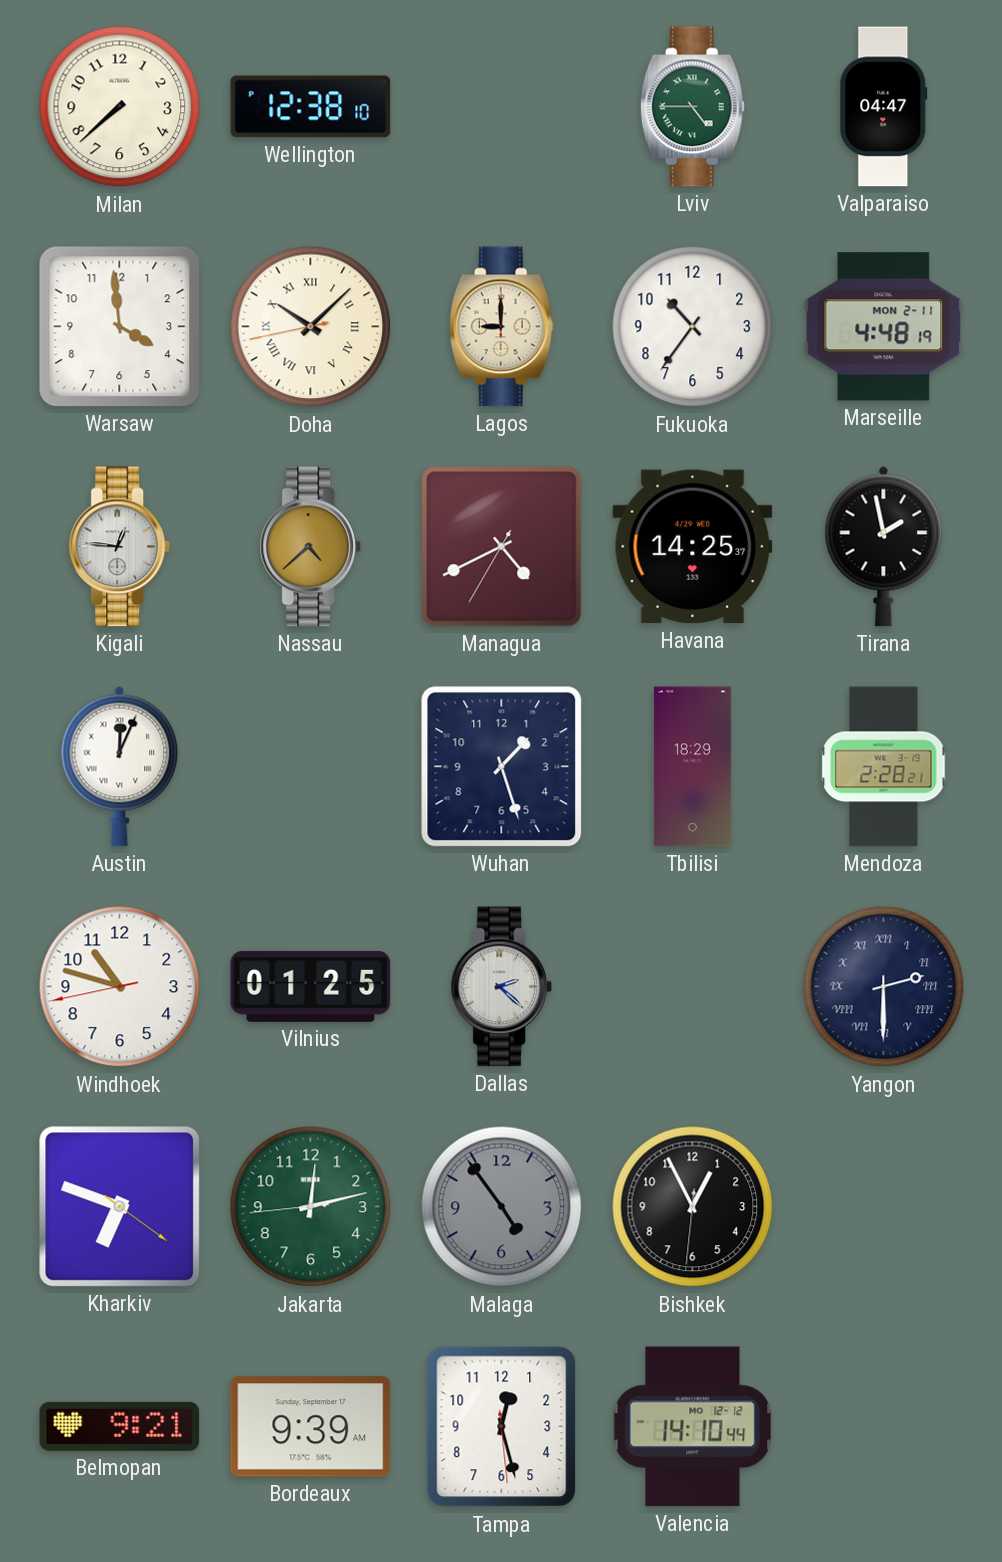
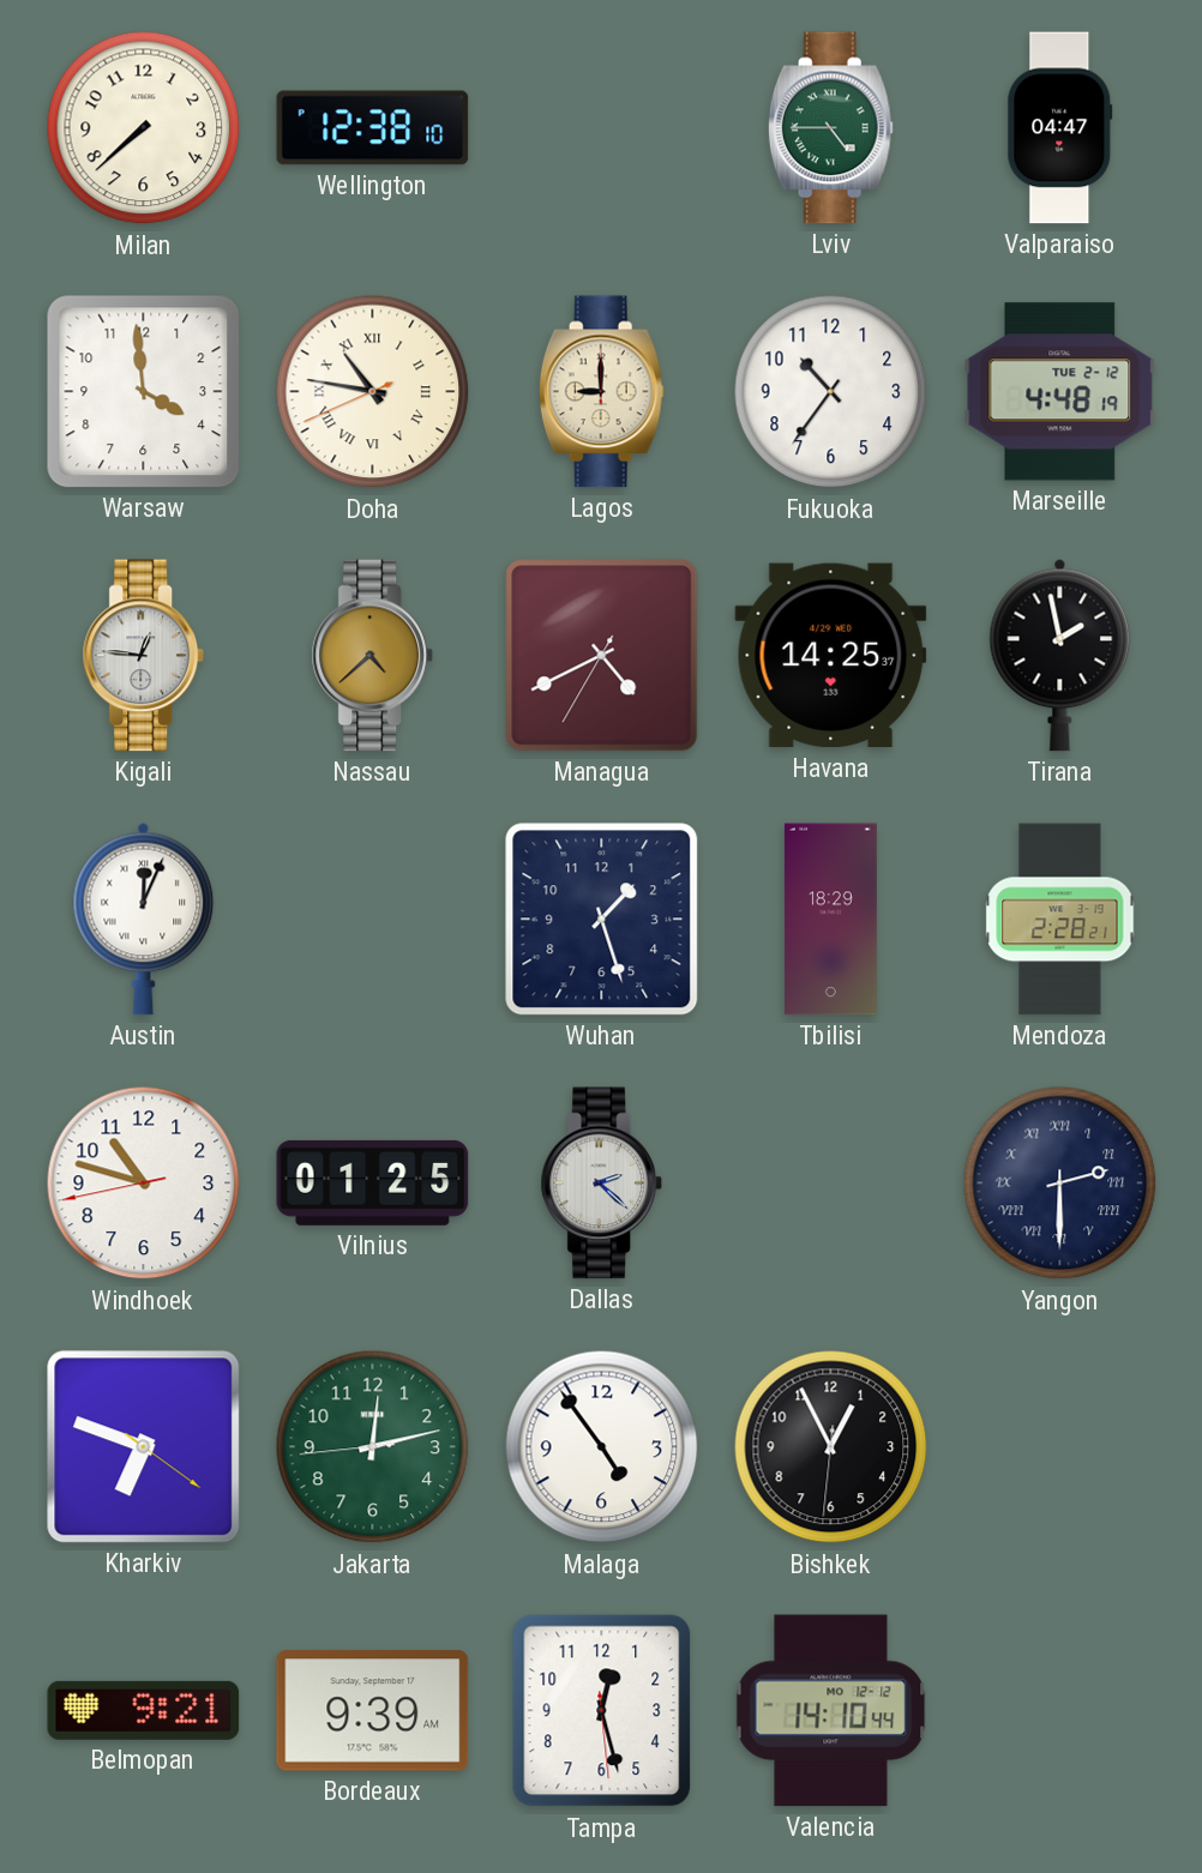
Doha: 10:07 -> 10:46
Marseille date: MON 2-11 -> TUE 2-12
Malaga dial: grey -> white
